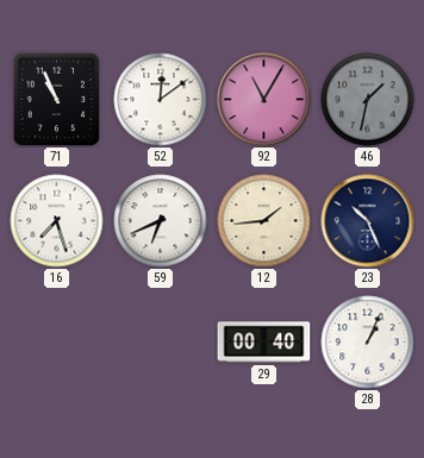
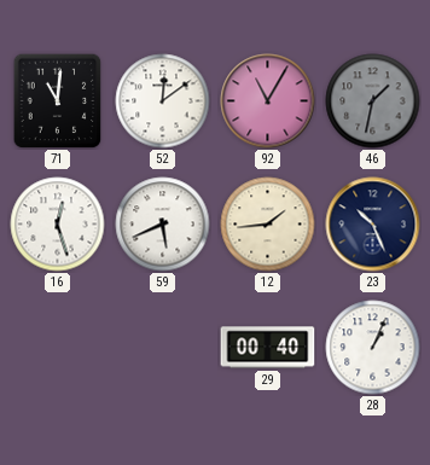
71: 10:56 -> 11:01
16: 7:27 -> 12:27
59: 6:41 -> 5:41
